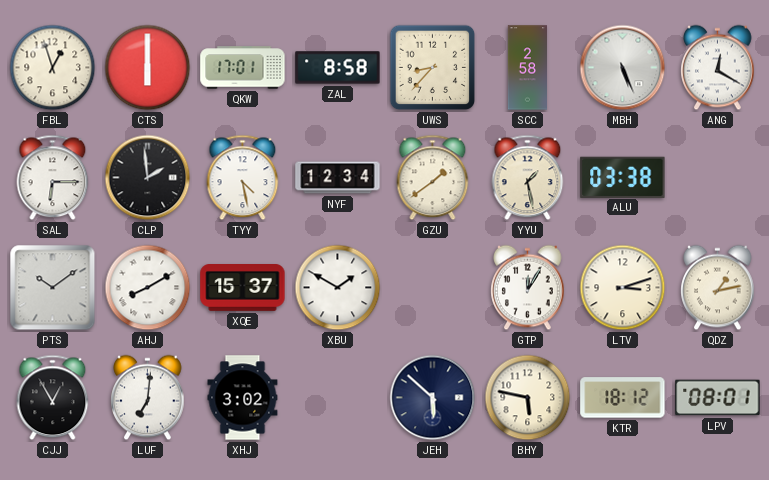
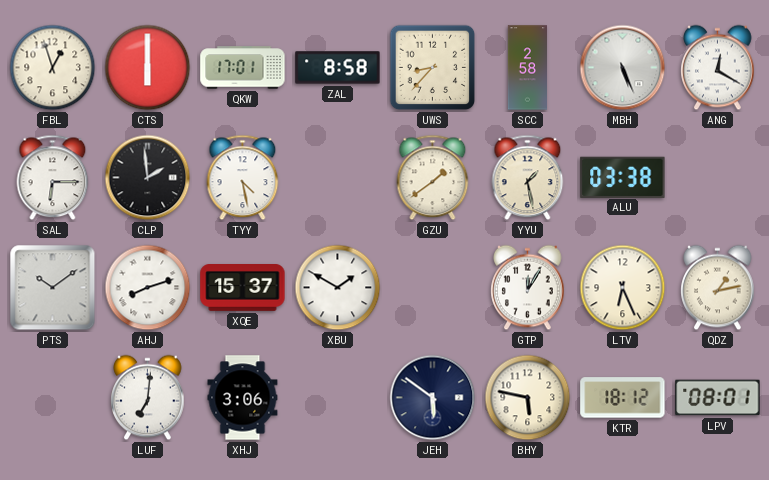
NYF: 12:34 -> none
AHJ: 8:10 -> 8:12
LTV: 3:12 -> 6:26
CJJ: 12:55 -> none
XHJ: 3:02 -> 3:06
JEH: 5:52 -> 5:51
